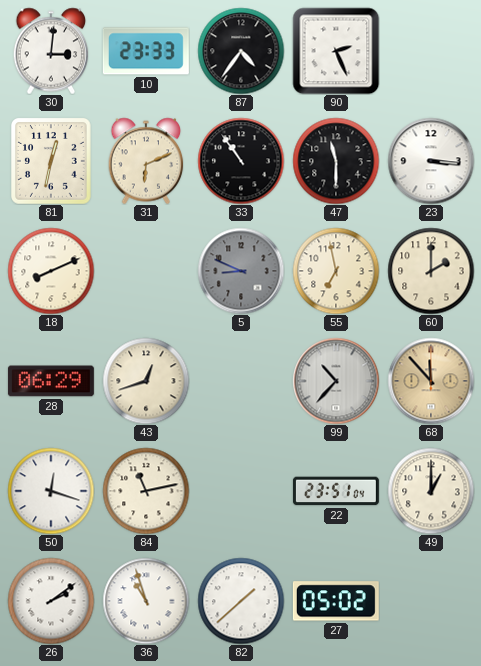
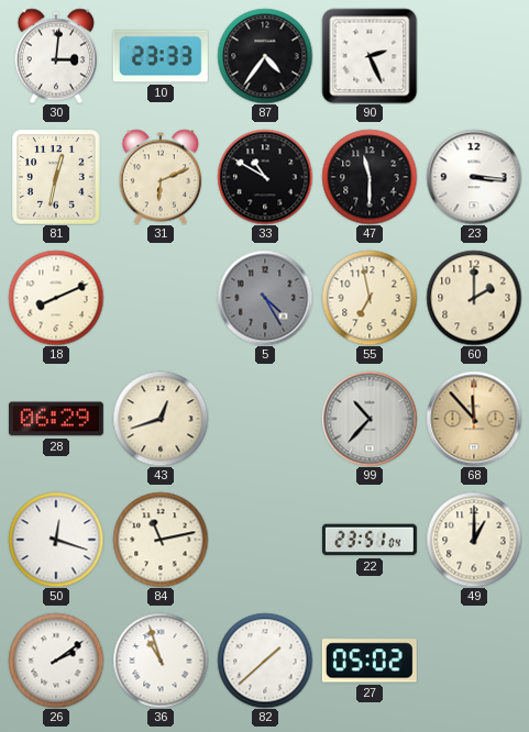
33: 10:54 -> 10:50
5: 8:49 -> 4:25
